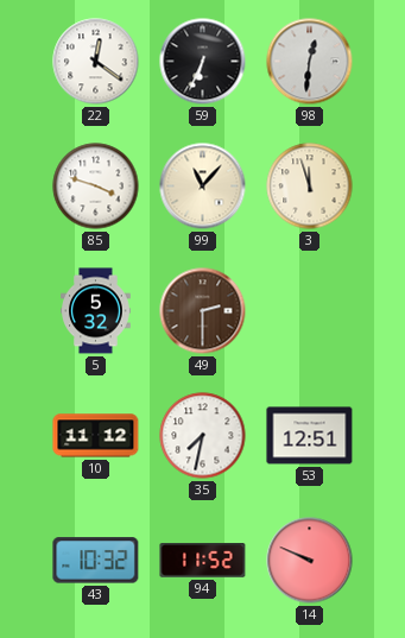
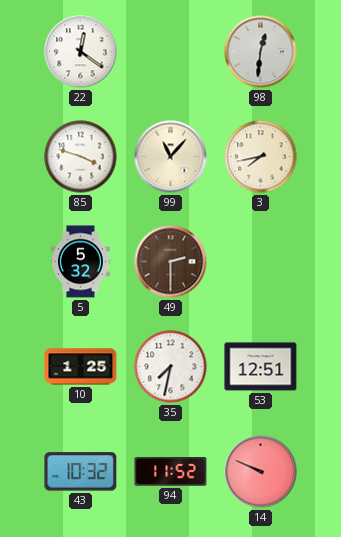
59: 6:34 -> none
3: 11:57 -> 7:43
10: 11:12 -> 1:25
